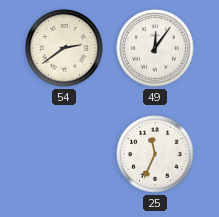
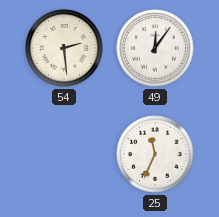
54: 2:39 -> 2:29
